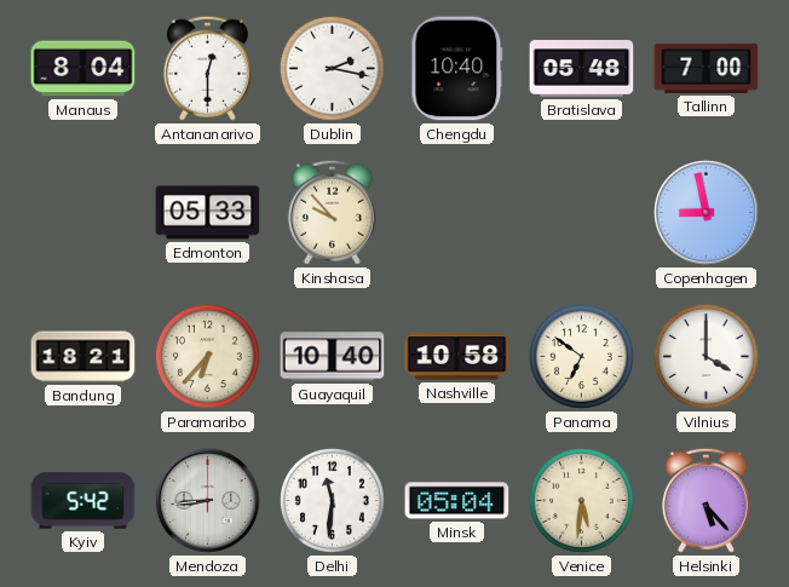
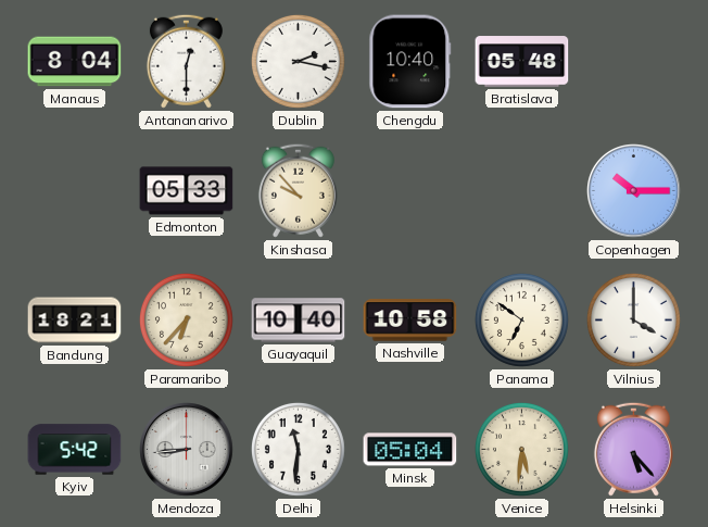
Tallinn: 7:00 -> none
Copenhagen: 8:58 -> 10:15
